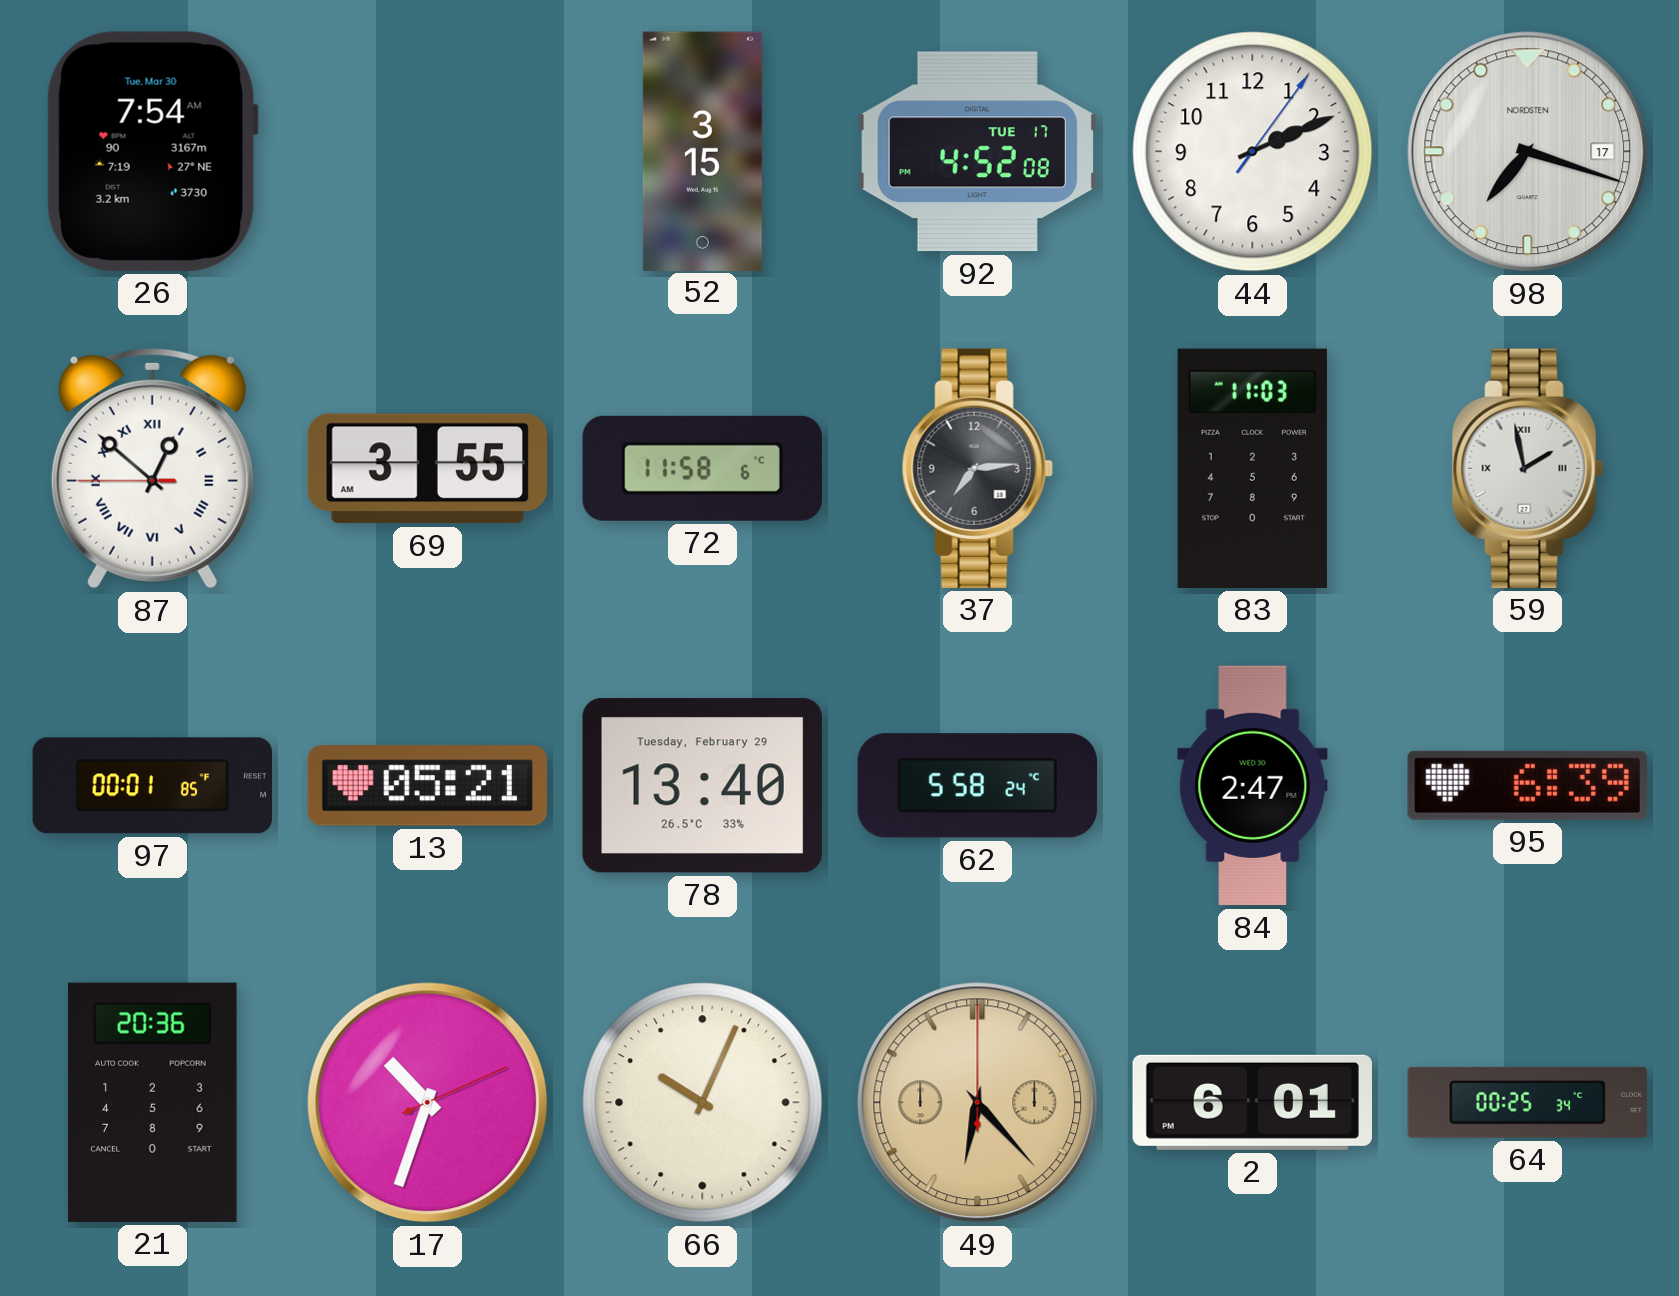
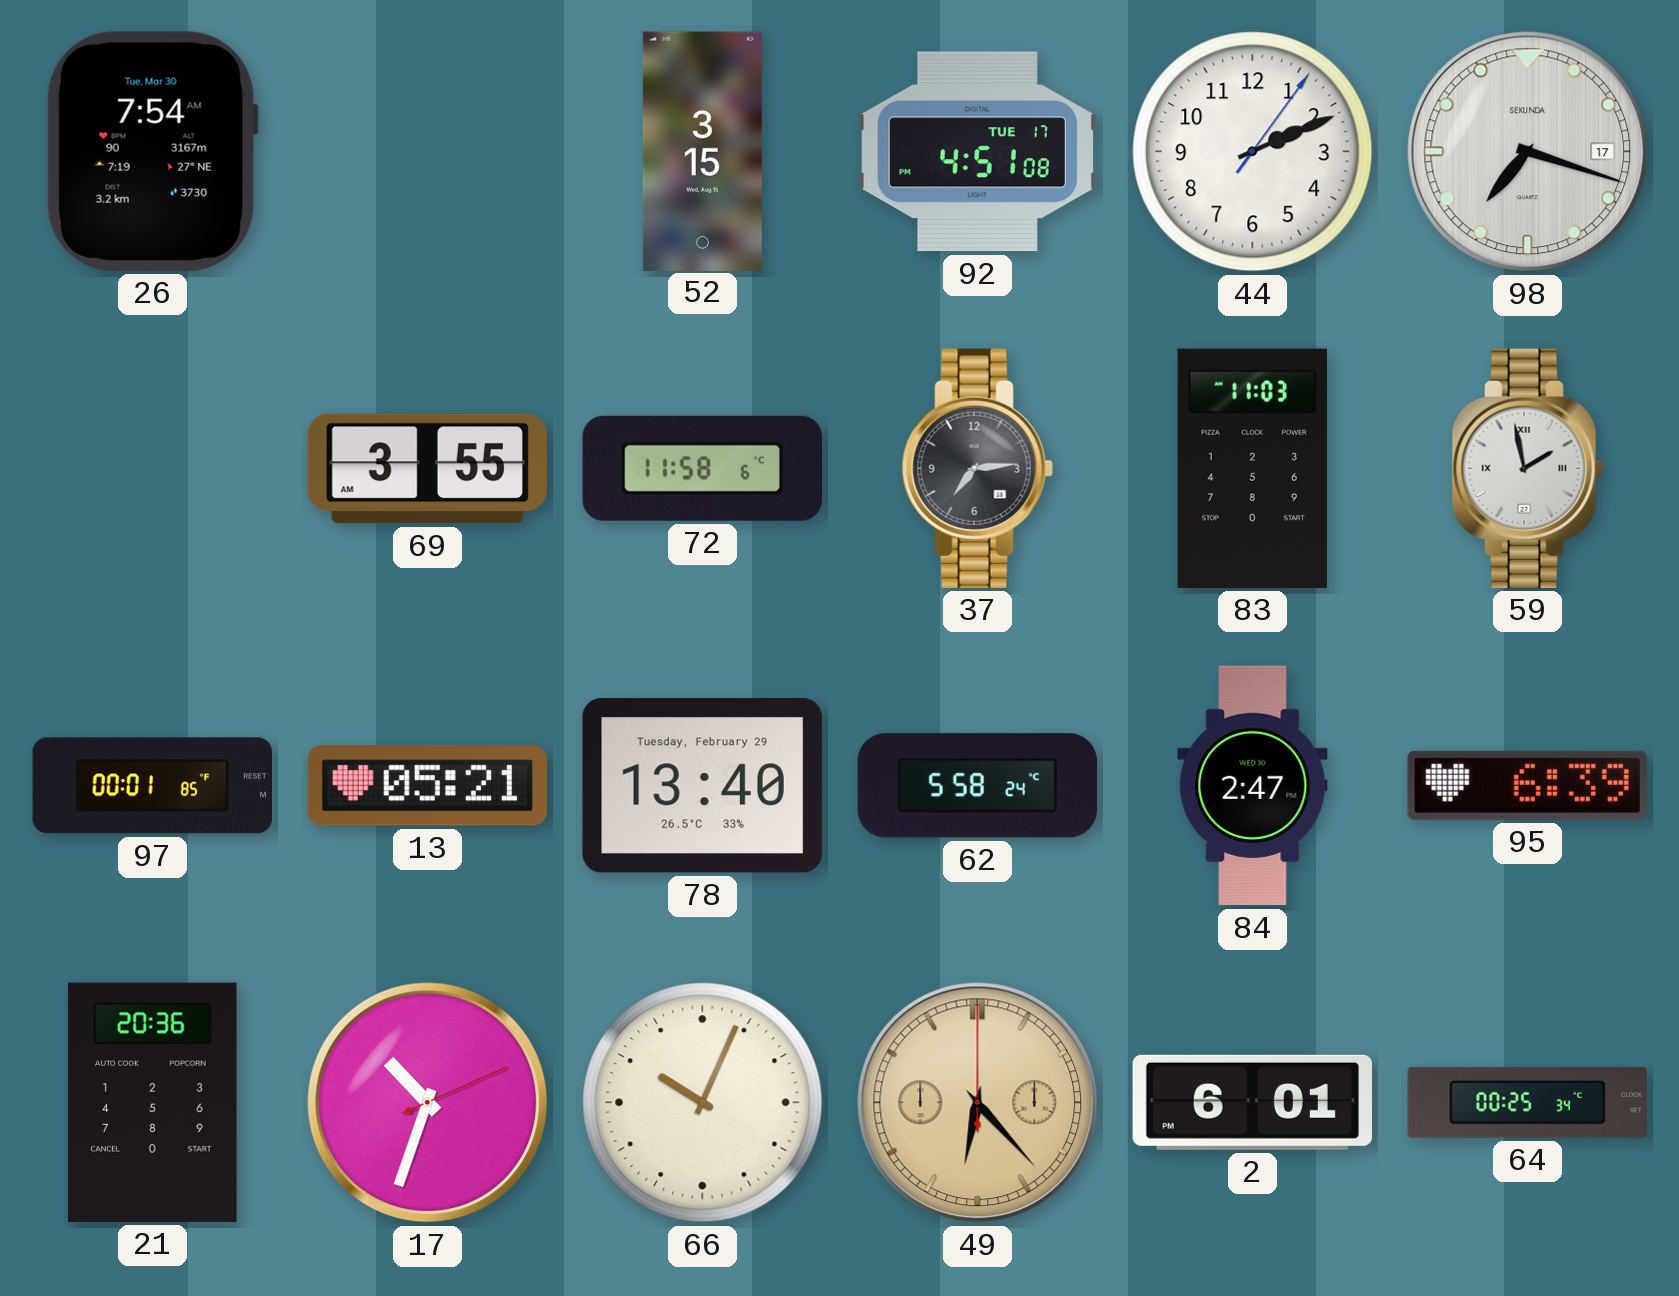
92: 4:52 -> 4:51
98 brand: NORDSTEN -> SEKUNDA
87: 12:51 -> none
